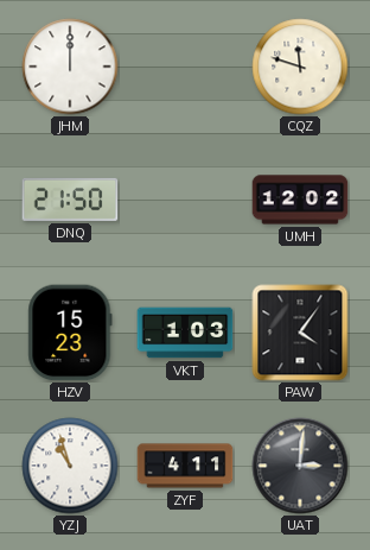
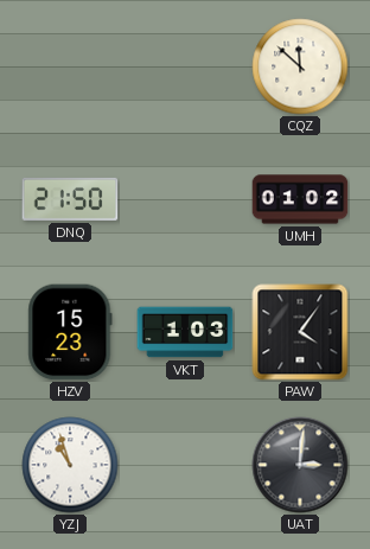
JHM: 12:00 -> none
CQZ: 11:48 -> 11:52
UMH: 12:02 -> 01:02
ZYF: 4:11 -> none
